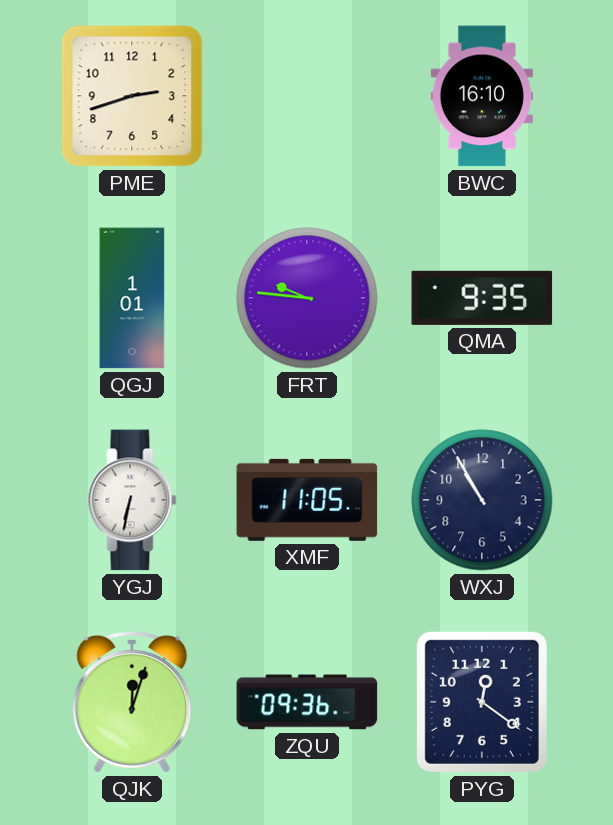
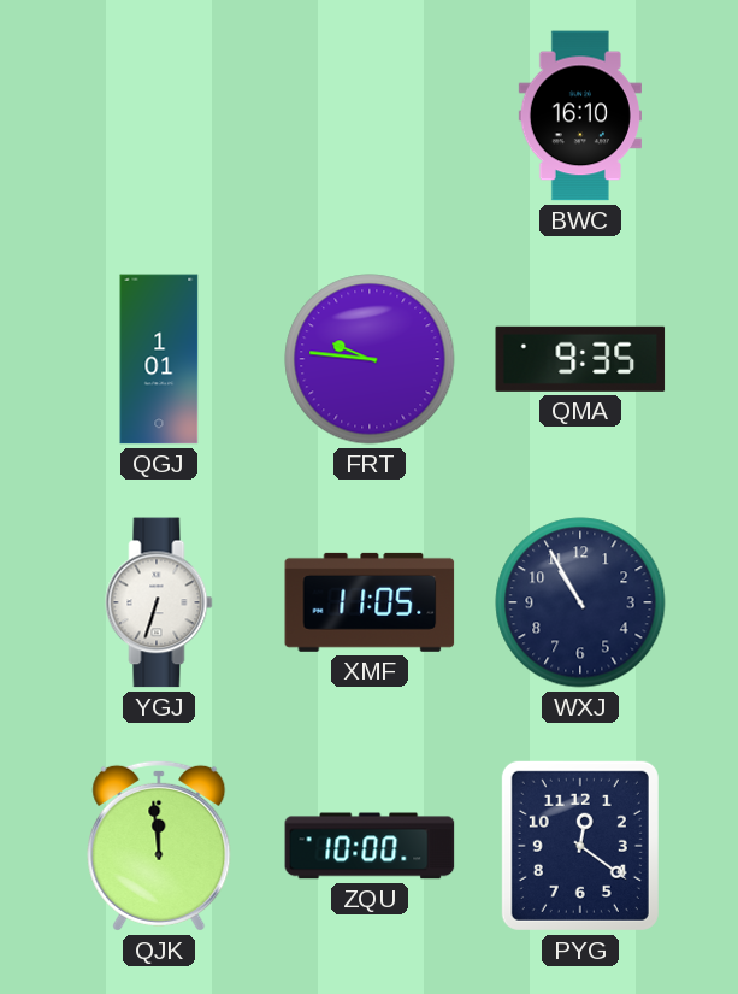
PME: 2:42 -> none
YGJ: 6:32 -> 6:33
QJK: 12:03 -> 11:59
ZQU: 09:36 -> 10:00
